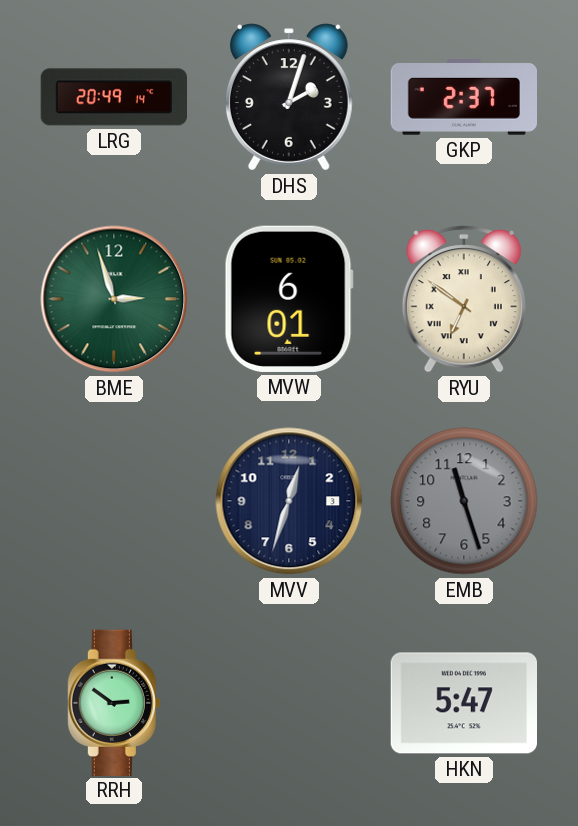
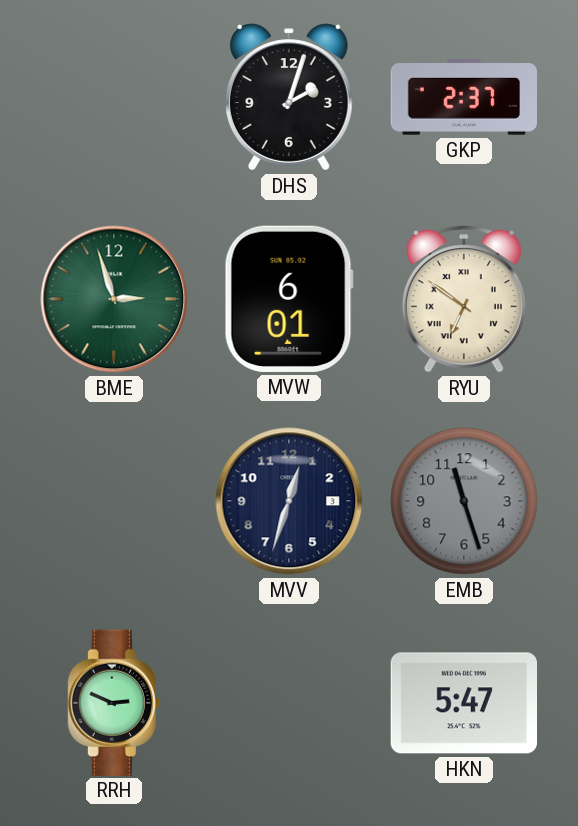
LRG: 20:49 -> none
RRH: 2:51 -> 2:49
